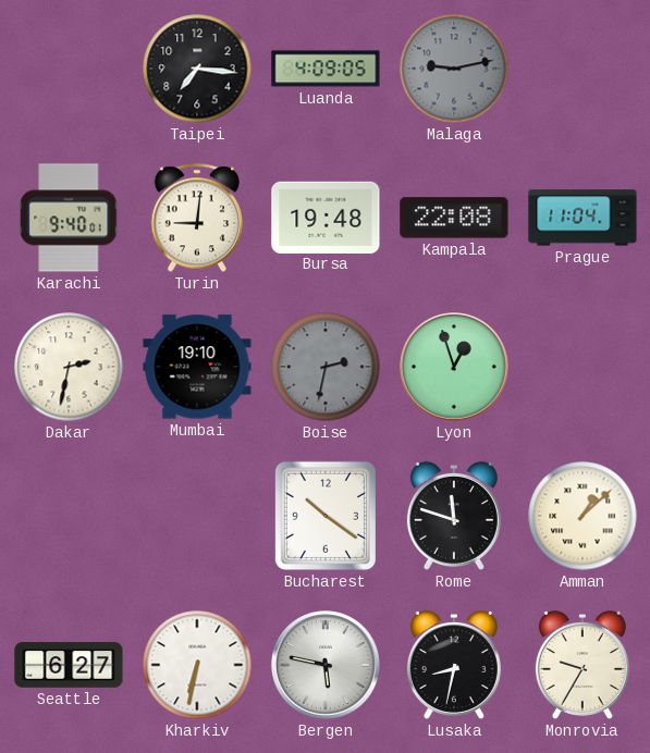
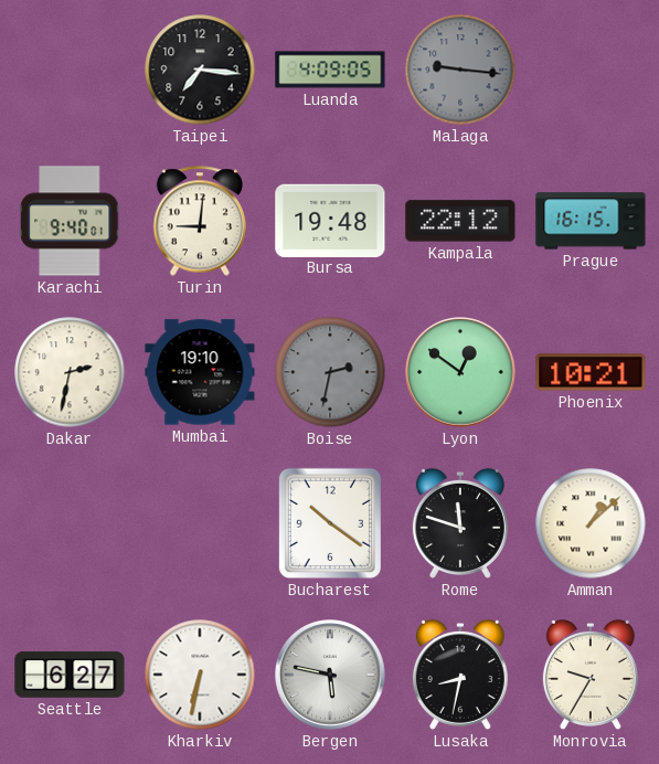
Malaga: 9:13 -> 9:16
Kampala: 22:08 -> 22:12
Prague: 11:04 -> 16:15
Lyon: 12:57 -> 12:51
Phoenix: none -> 10:21
